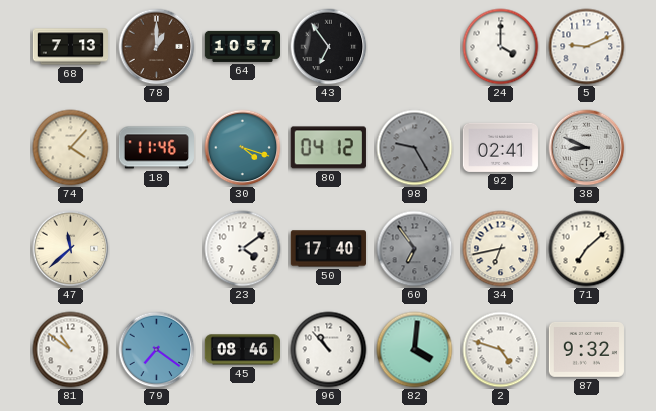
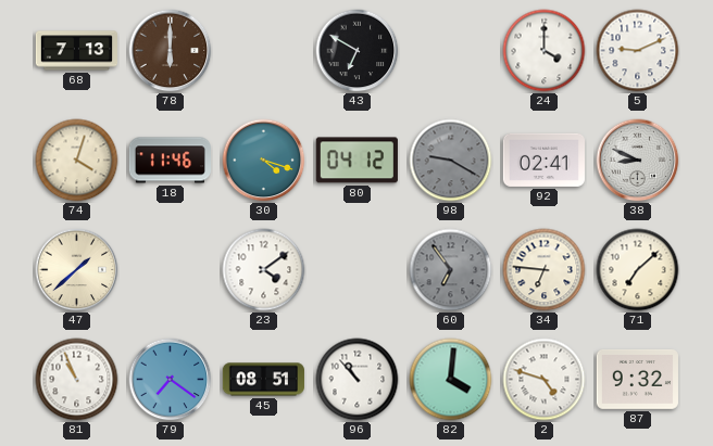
78: 1:00 -> 6:00
64: 10:57 -> none
43: 6:54 -> 6:50
74: 4:07 -> 4:03
98: 9:25 -> 9:20
47: 11:38 -> 1:38
50: 17:40 -> none
34: 6:43 -> 6:46
81: 10:51 -> 10:56
45: 08:46 -> 08:51
